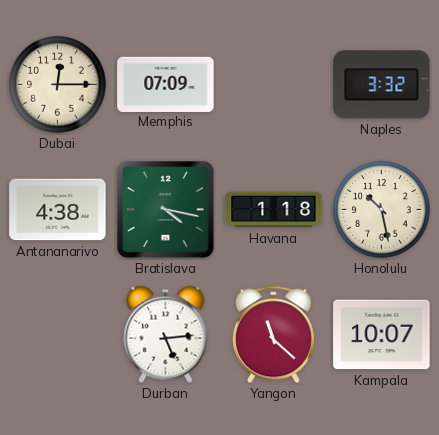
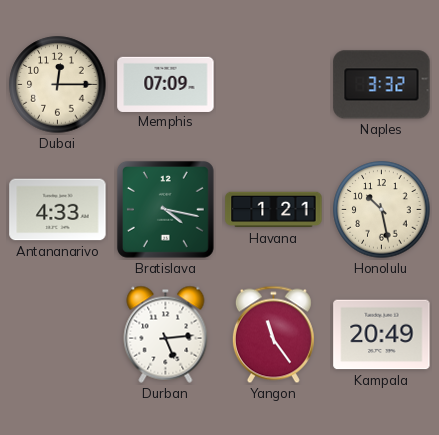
Antananarivo: 4:38 -> 4:33
Havana: 1:18 -> 1:21
Yangon: 11:22 -> 11:24
Kampala: 10:07 -> 20:49
